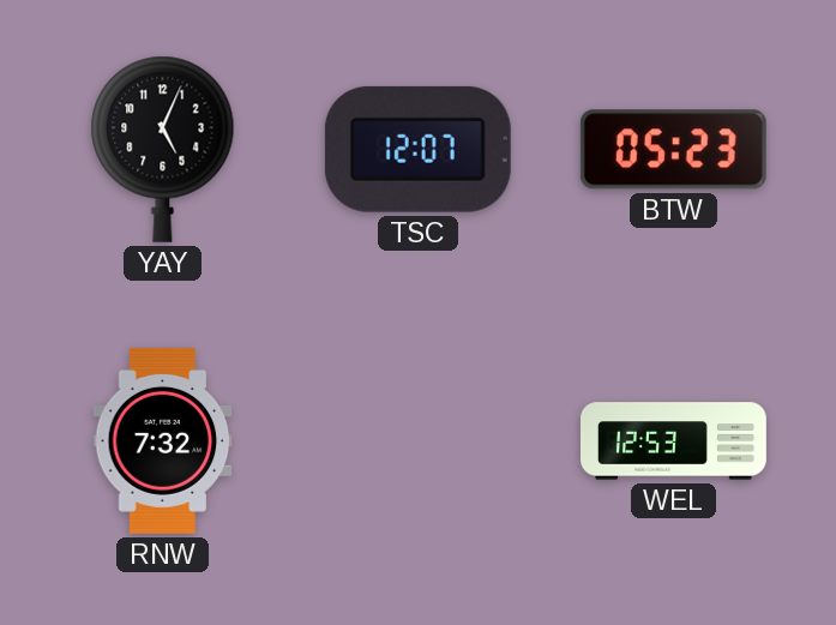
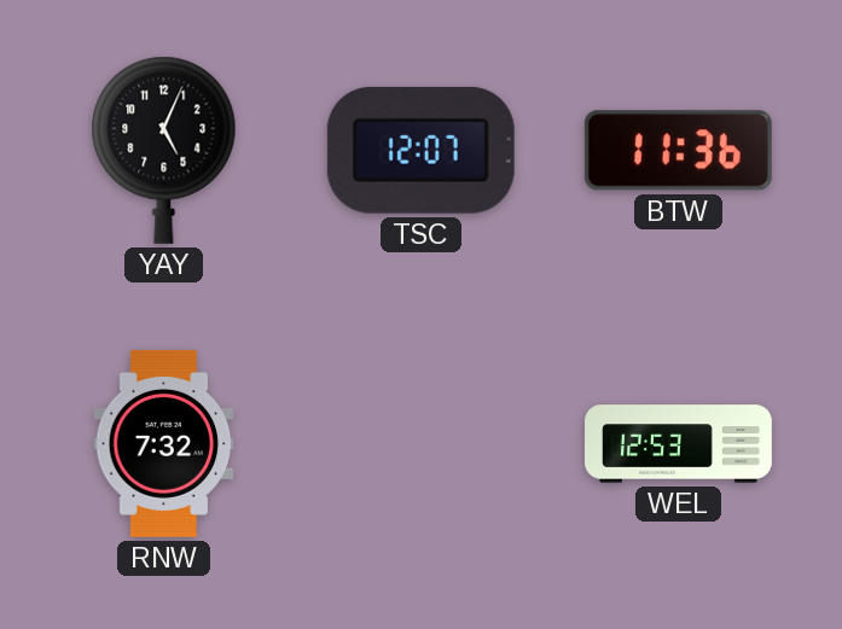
BTW: 05:23 -> 11:36
